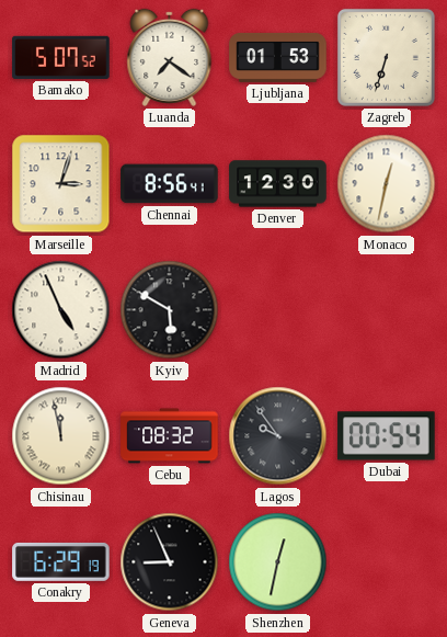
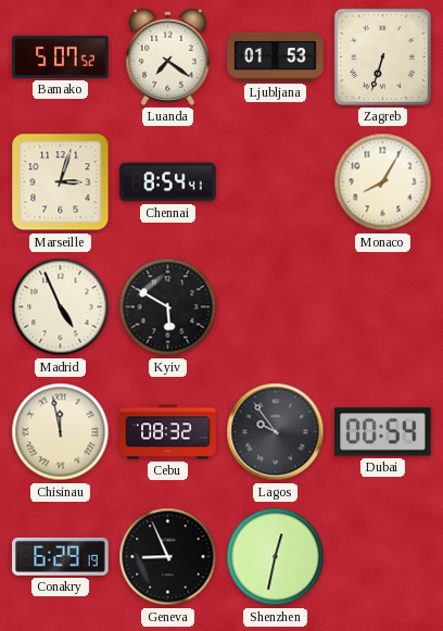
Chennai: 8:56 -> 8:54
Denver: 12:30 -> none
Monaco: 12:32 -> 8:05
